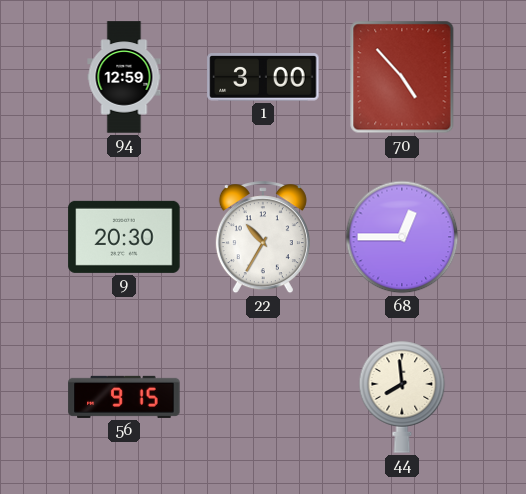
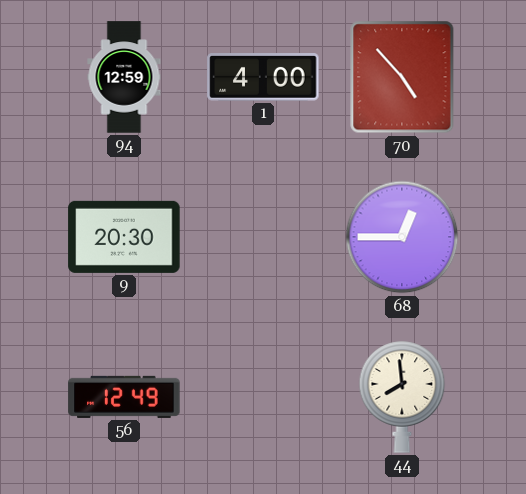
1: 3:00 -> 4:00
22: 10:35 -> none
56: 9:15 -> 12:49
